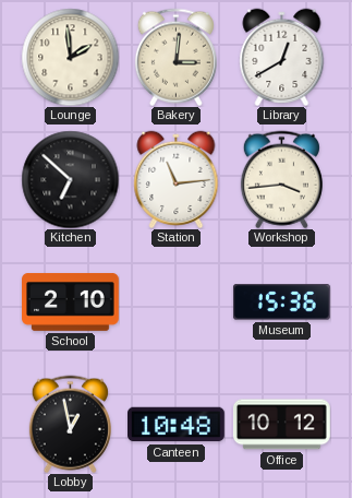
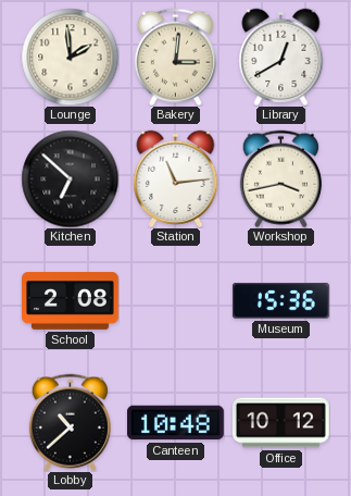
Workshop: 3:44 -> 3:43
School: 2:10 -> 2:08
Lobby: 12:58 -> 10:38
